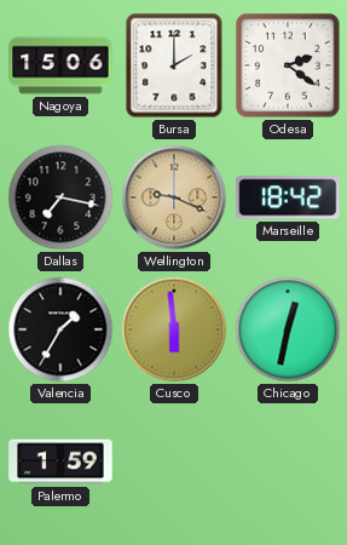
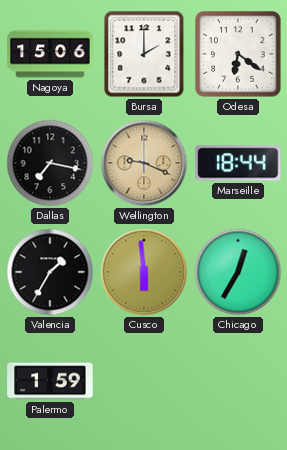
Odesa: 2:21 -> 6:21
Marseille: 18:42 -> 18:44
Chicago: 12:32 -> 12:35
